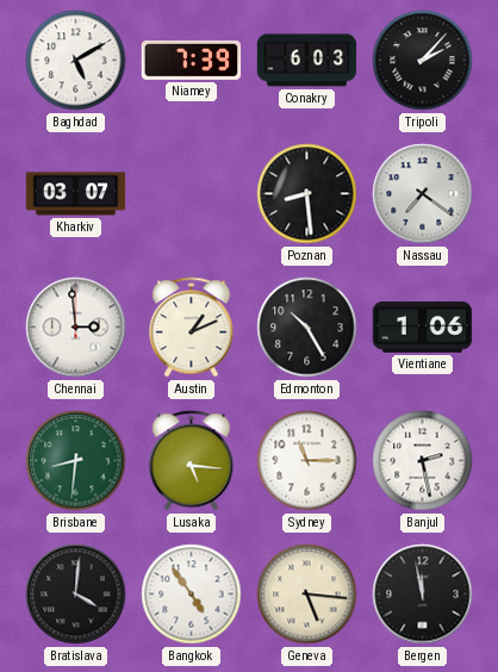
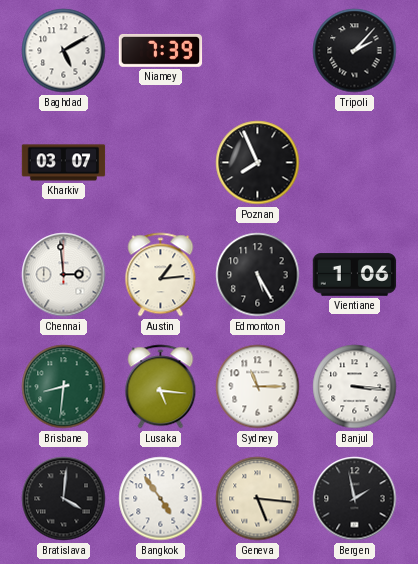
Conakry: 6:03 -> none
Poznan: 8:29 -> 7:56
Nassau: 7:21 -> none
Austin: 1:11 -> 1:14
Edmonton: 10:25 -> 5:25
Banjul: 2:28 -> 3:16
Bergen: 11:58 -> 1:58
